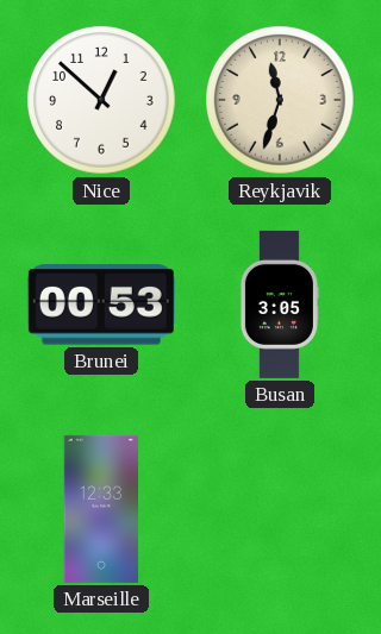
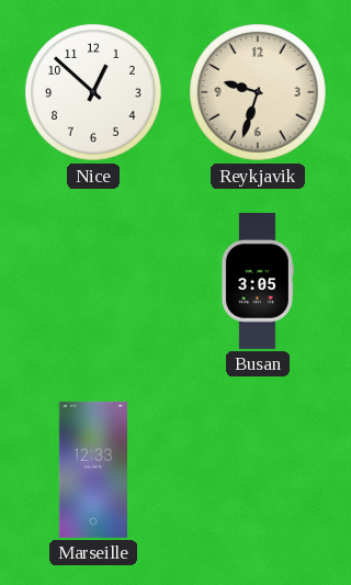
Reykjavik: 11:33 -> 9:33
Brunei: 00:53 -> none
